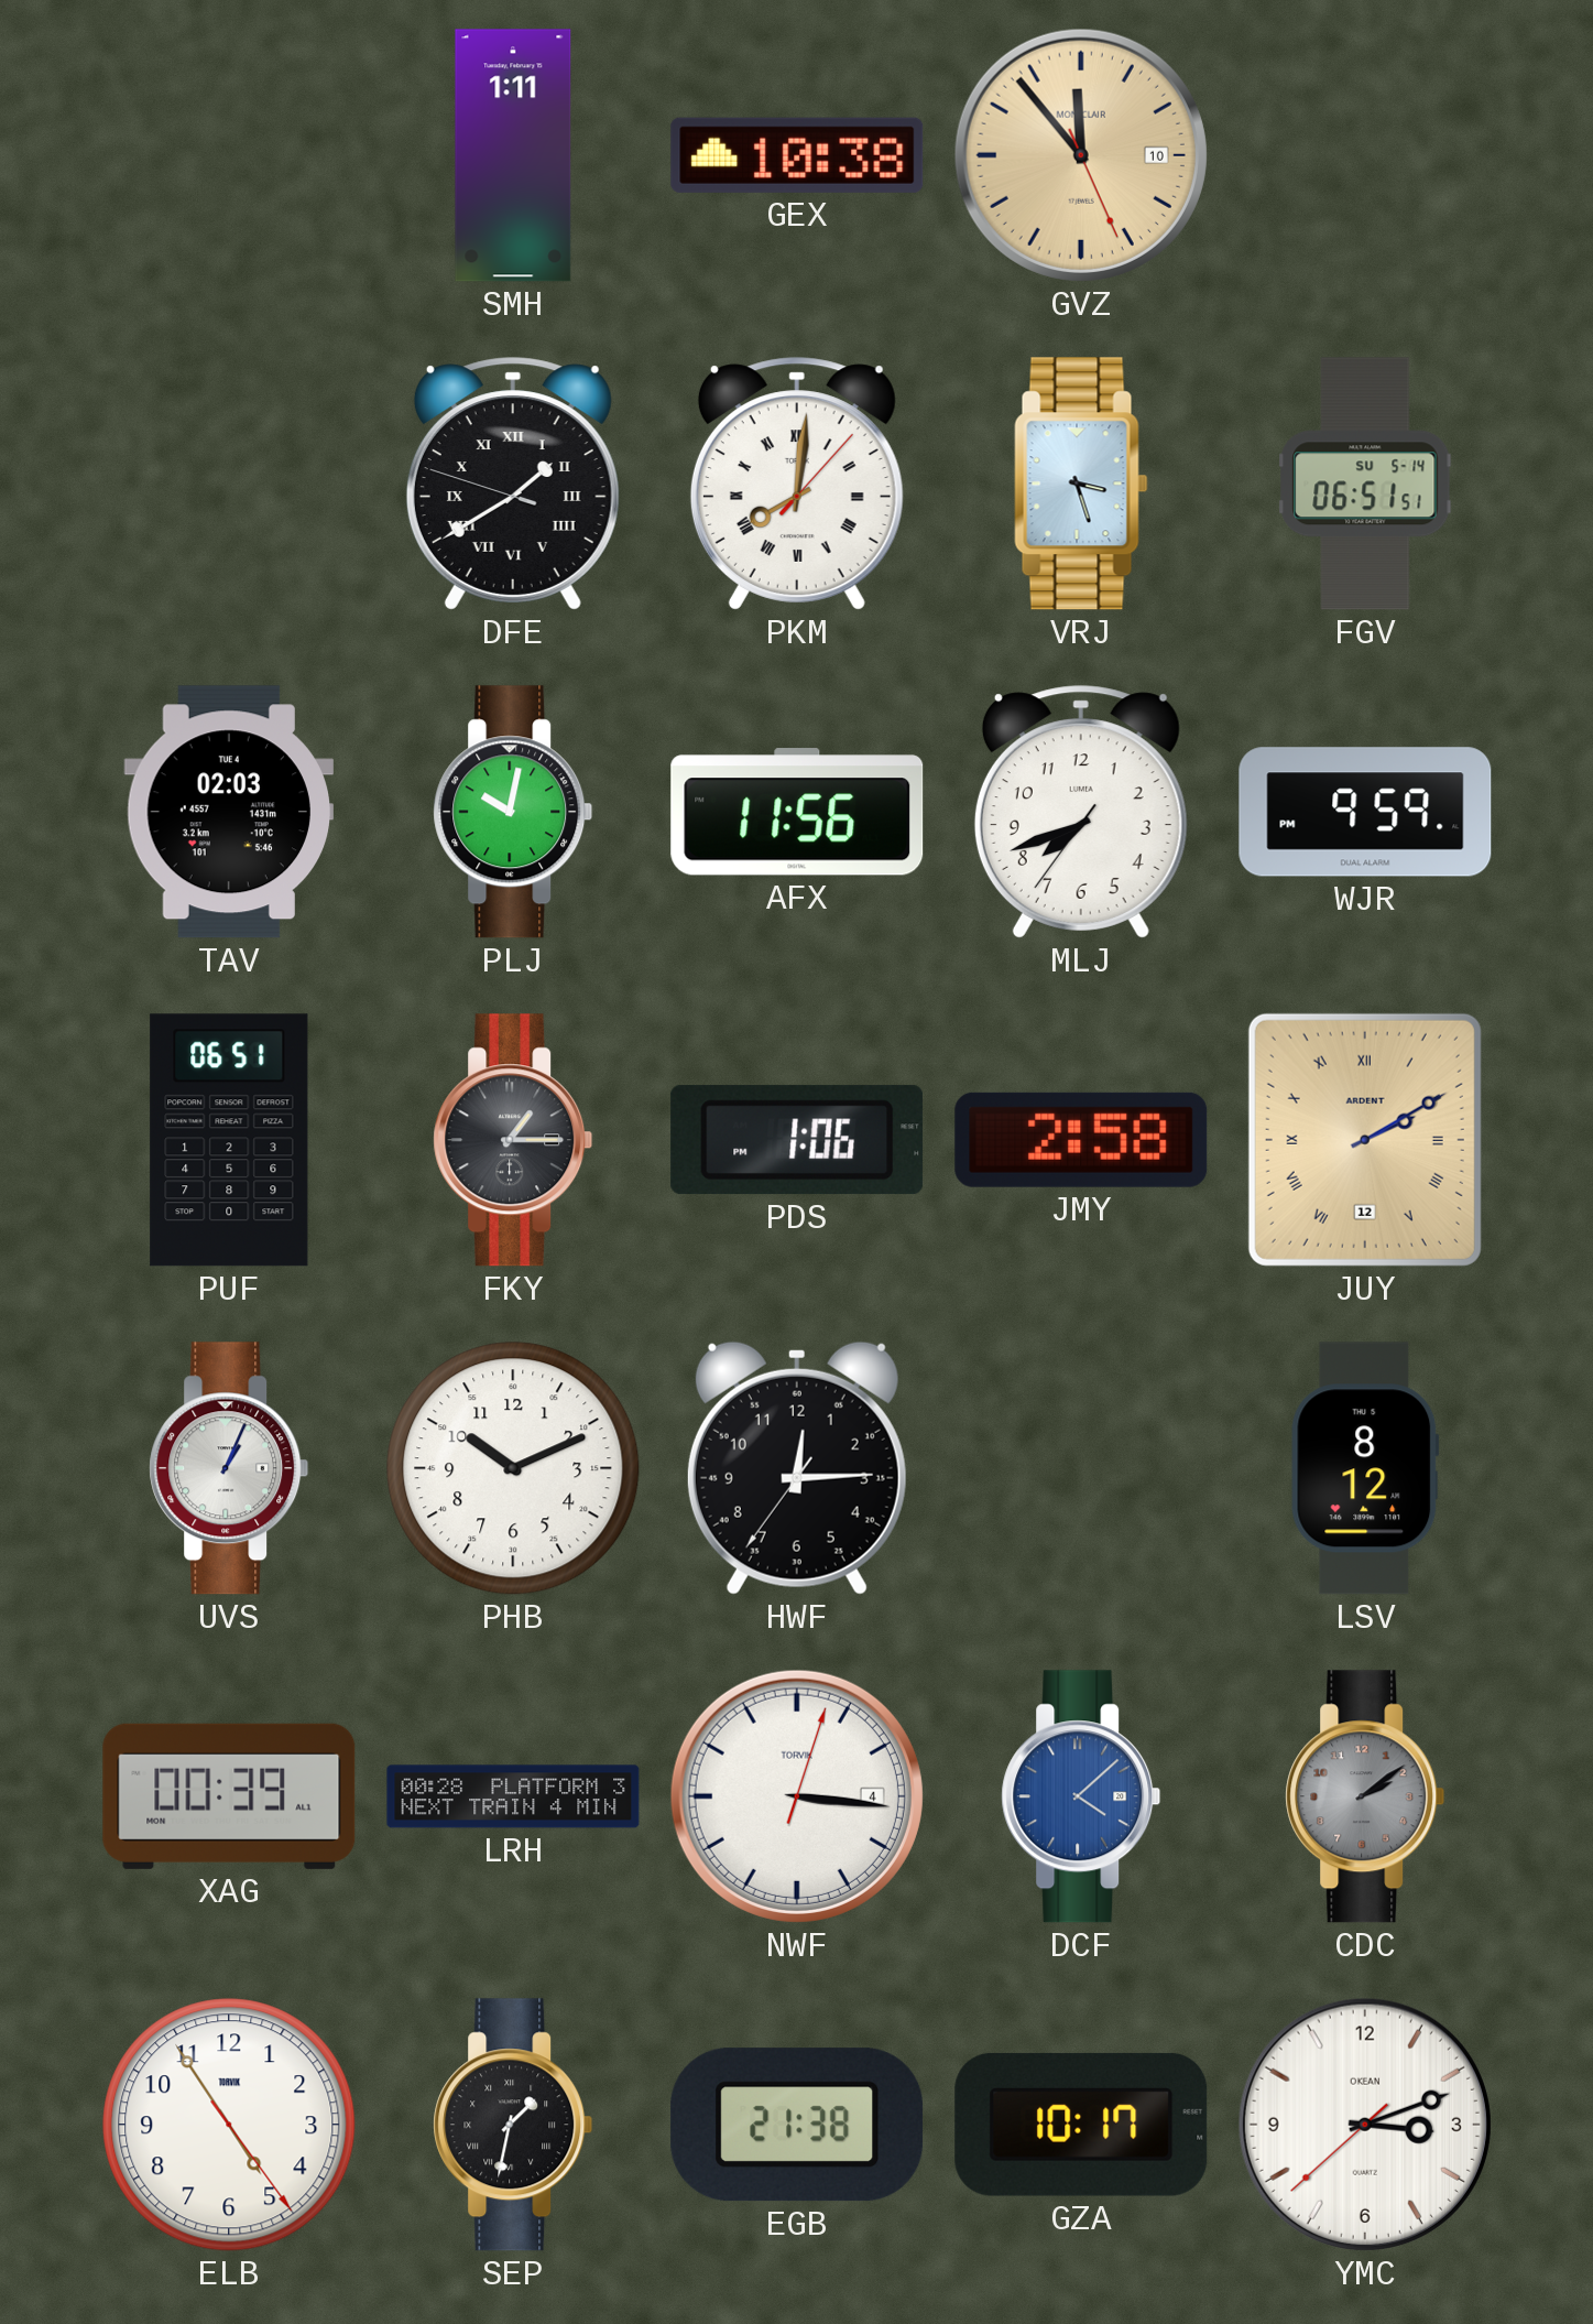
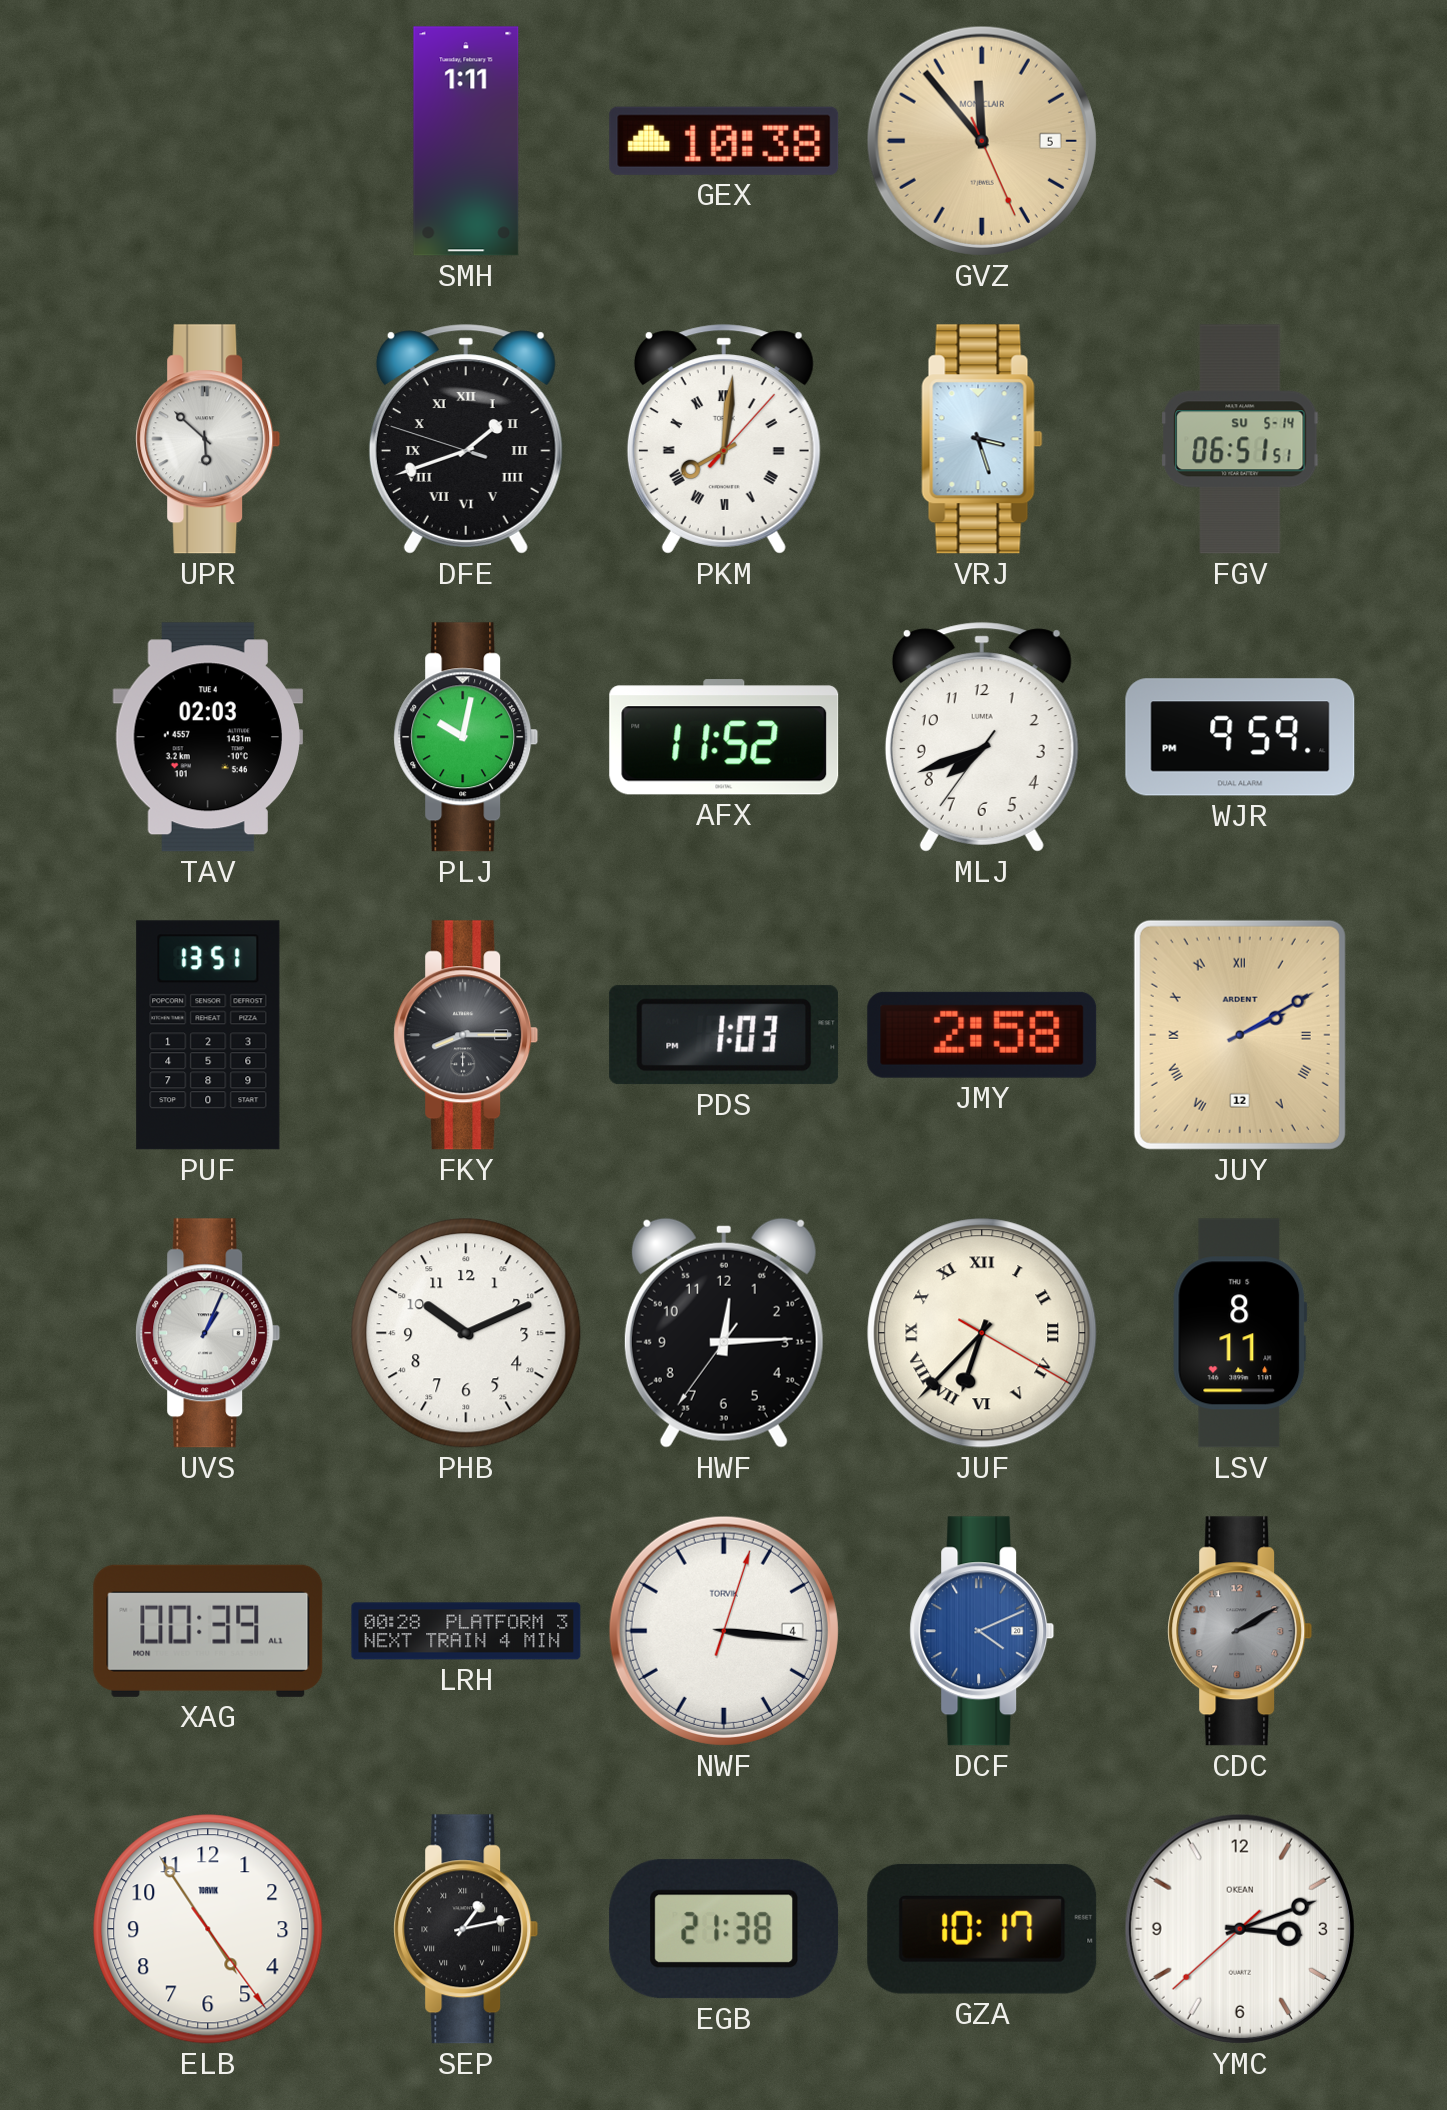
GVZ date: 10 -> 5
UPR: none -> 5:52
DFE: 1:39 -> 1:41
AFX: 11:56 -> 11:52
PUF: 06:51 -> 13:51
FKY: 1:15 -> 8:15
PDS: 1:06 -> 1:03
JUF: none -> 6:37
LSV: 8:12 -> 8:11
DCF: 4:08 -> 4:11
CDC: 2:09 -> 2:10
SEP: 1:32 -> 1:13
